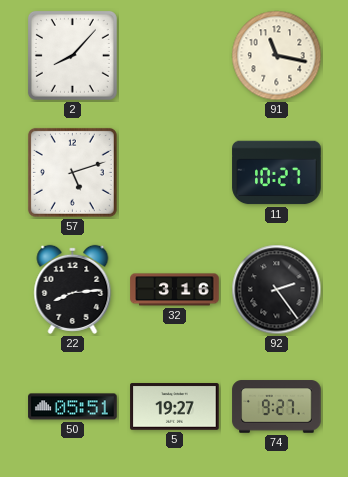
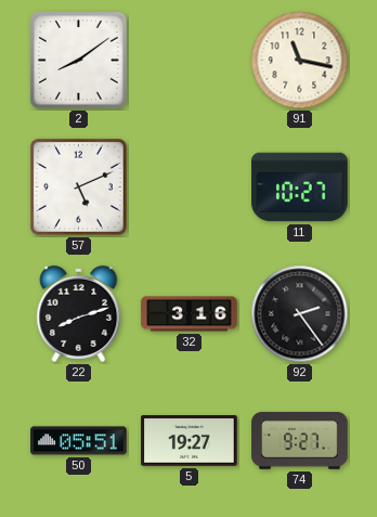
2: 8:07 -> 8:09
57: 5:12 -> 5:11
22: 8:14 -> 8:12
